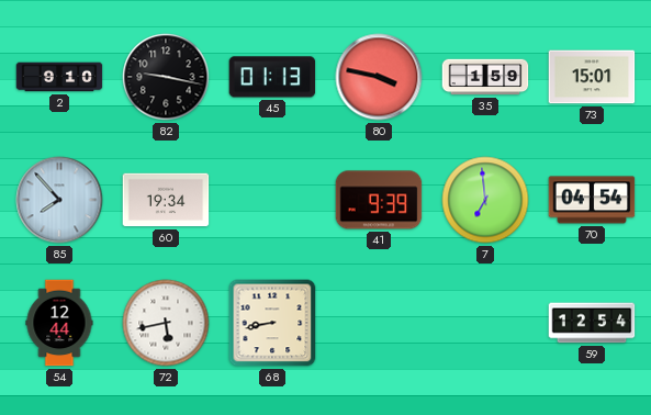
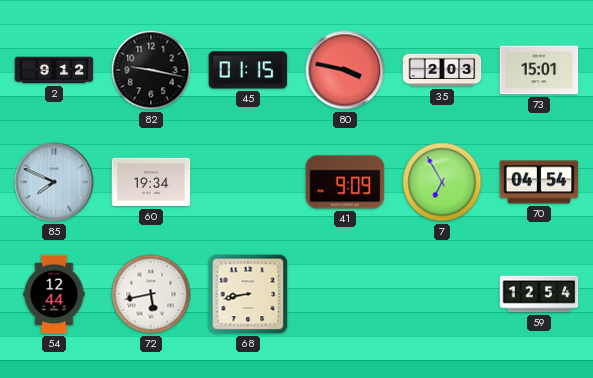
2: 9:10 -> 9:12
45: 01:13 -> 01:15
35: 1:59 -> 2:03
85: 7:53 -> 7:49
41: 9:39 -> 9:09
7: 6:59 -> 6:55
